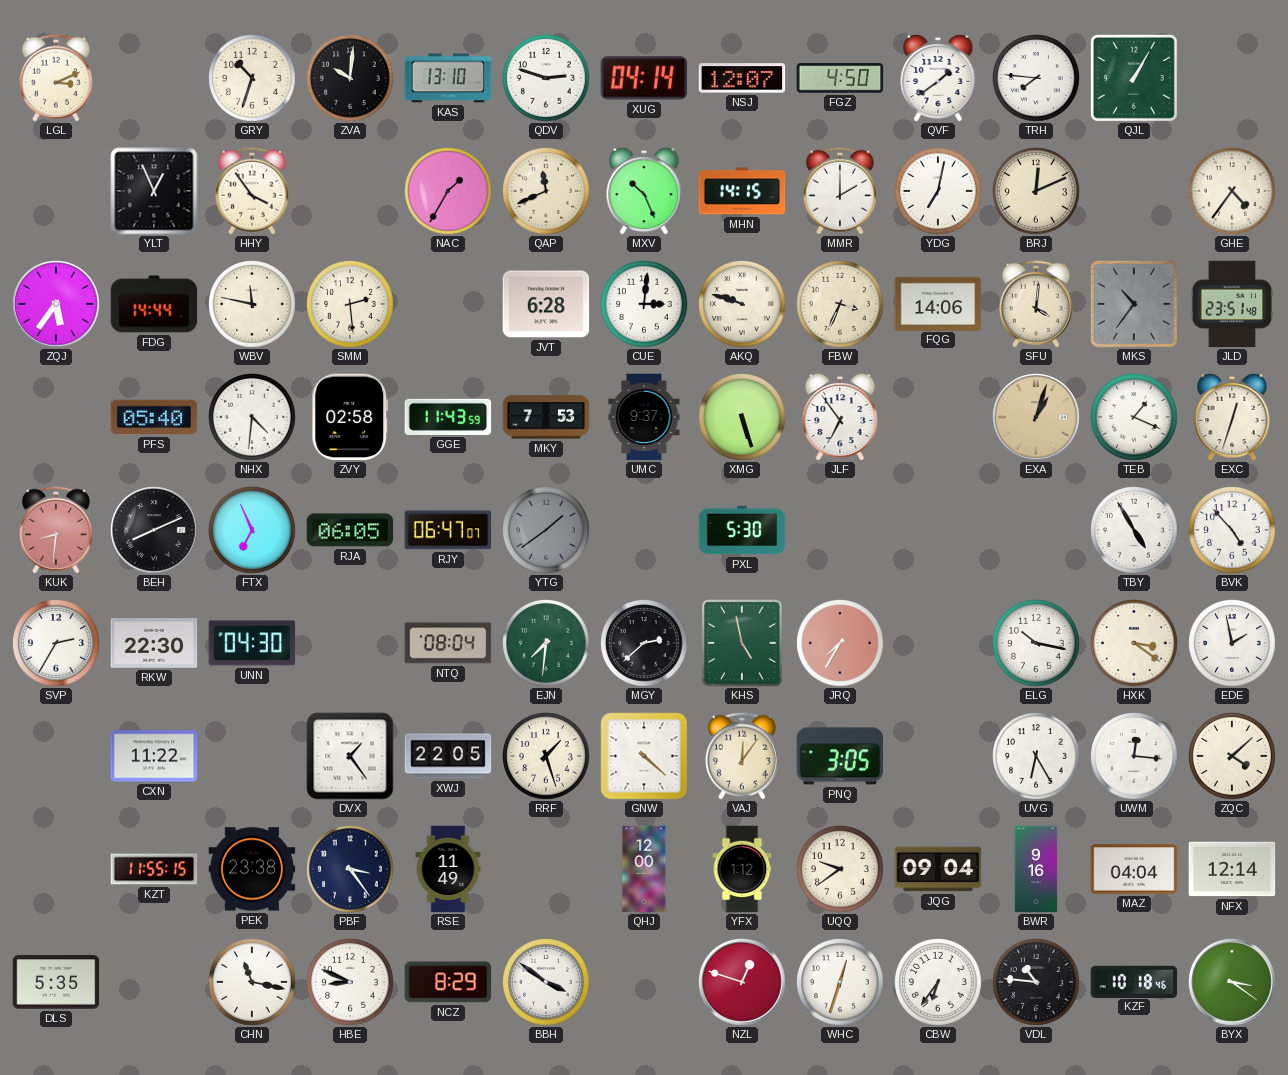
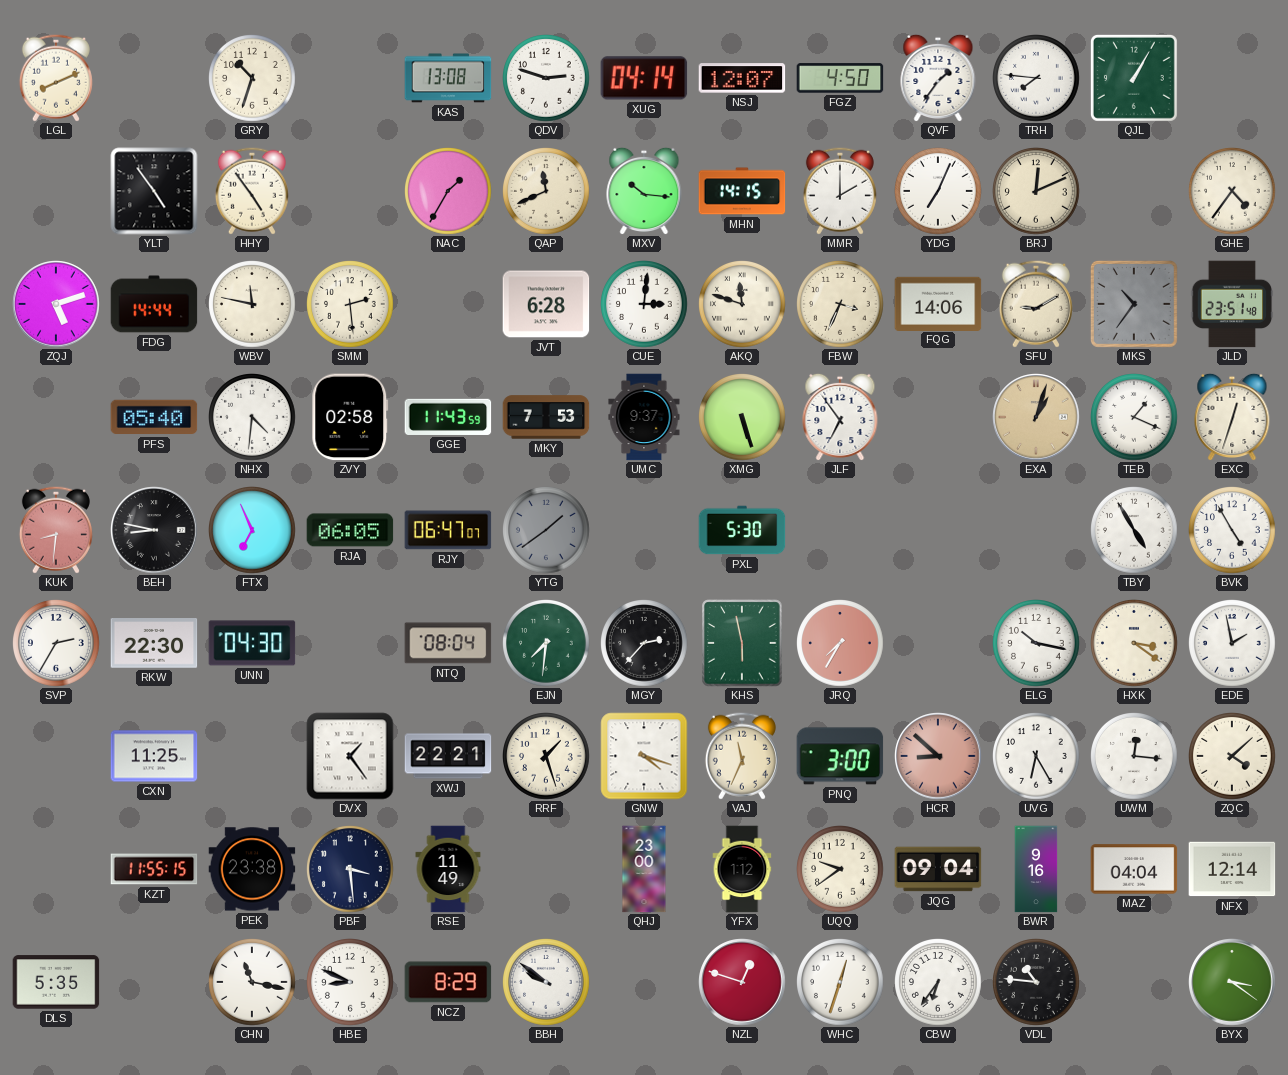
LGL: 3:11 -> 8:11
ZVA: 10:01 -> none
KAS: 13:10 -> 13:08
QVF: 1:39 -> 1:36
YLT: 12:56 -> 4:54
HHY: 3:54 -> 4:54
MXV: 10:26 -> 10:16
YDG: 7:02 -> 7:04
ZQJ: 5:36 -> 5:12
AKQ: 9:48 -> 11:48
SFU: 4:01 -> 9:10
BEH: 8:11 -> 8:47
BVK: 4:53 -> 4:55
MGY: 2:38 -> 2:37
KHS: 4:58 -> 5:58
CXN: 11:22 -> 11:25
XWJ: 22:05 -> 22:21
GNW: 4:22 -> 4:18
VAJ: 12:06 -> 11:34
PNQ: 3:05 -> 3:00
HCR: none -> 8:52
PBF: 3:24 -> 3:29
QHJ: 12:00 -> 23:00
BBH: 3:51 -> 9:51
KZF: 10:18 -> none
